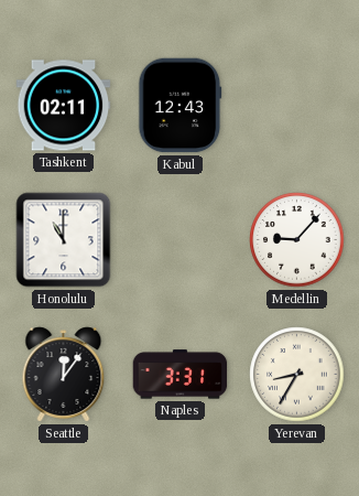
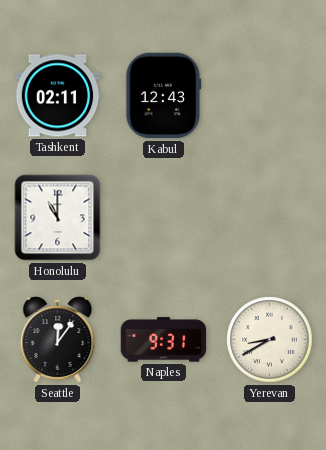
Medellin: 9:07 -> none
Naples: 3:31 -> 9:31
Yerevan: 8:35 -> 8:40
